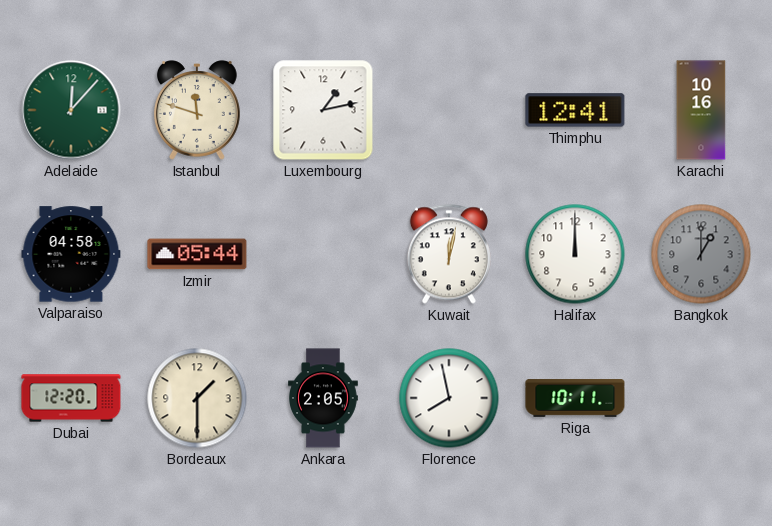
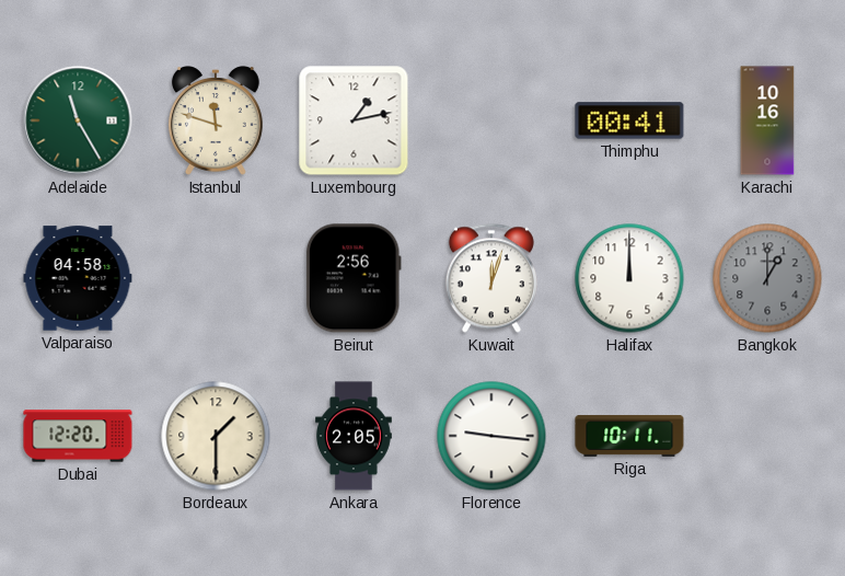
Adelaide: 12:07 -> 11:25
Thimphu: 12:41 -> 00:41
Izmir: 05:44 -> none
Beirut: none -> 2:56
Kuwait: 12:02 -> 12:03
Florence: 7:58 -> 9:16
